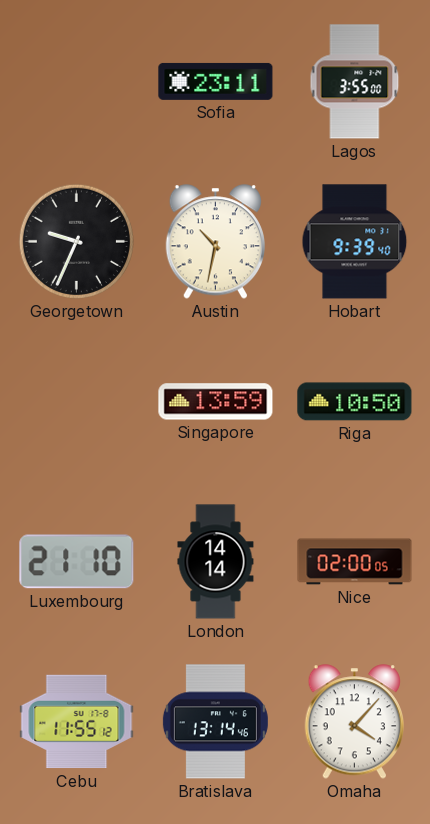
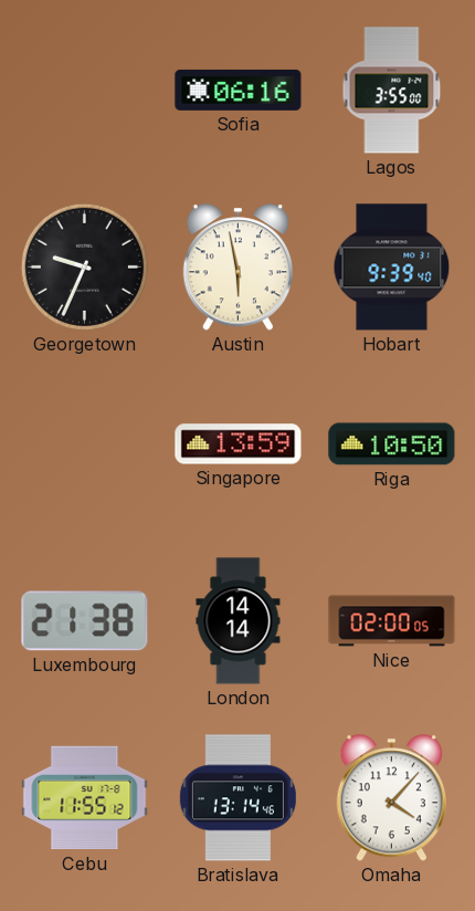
Sofia: 23:11 -> 06:16
Austin: 10:32 -> 5:58
Luxembourg: 21:10 -> 21:38
